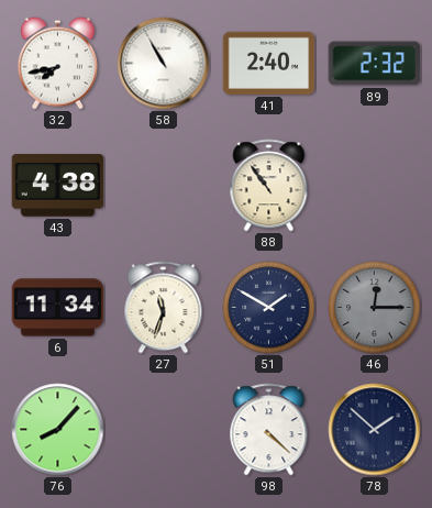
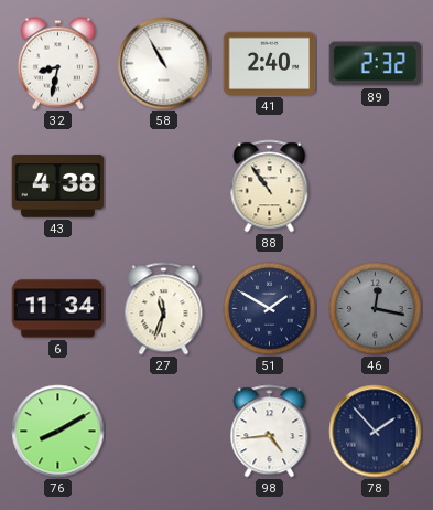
32: 7:43 -> 8:32
46: 12:15 -> 12:17
76: 8:07 -> 8:10
98: 4:22 -> 4:44
78: 1:52 -> 1:53
